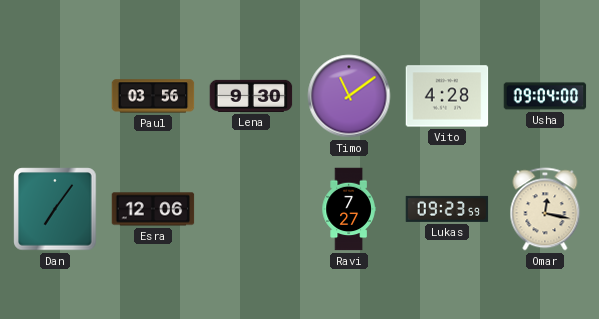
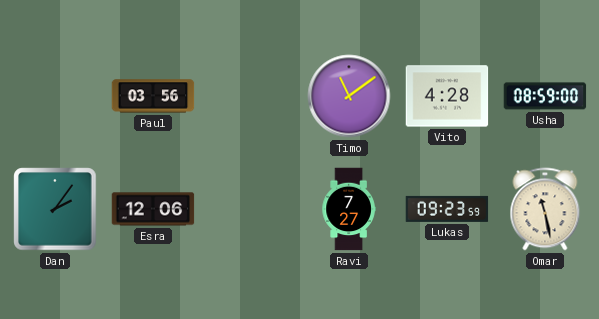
Lena: 9:30 -> none
Usha: 09:04 -> 08:59
Dan: 7:06 -> 2:06
Omar: 12:17 -> 11:28
